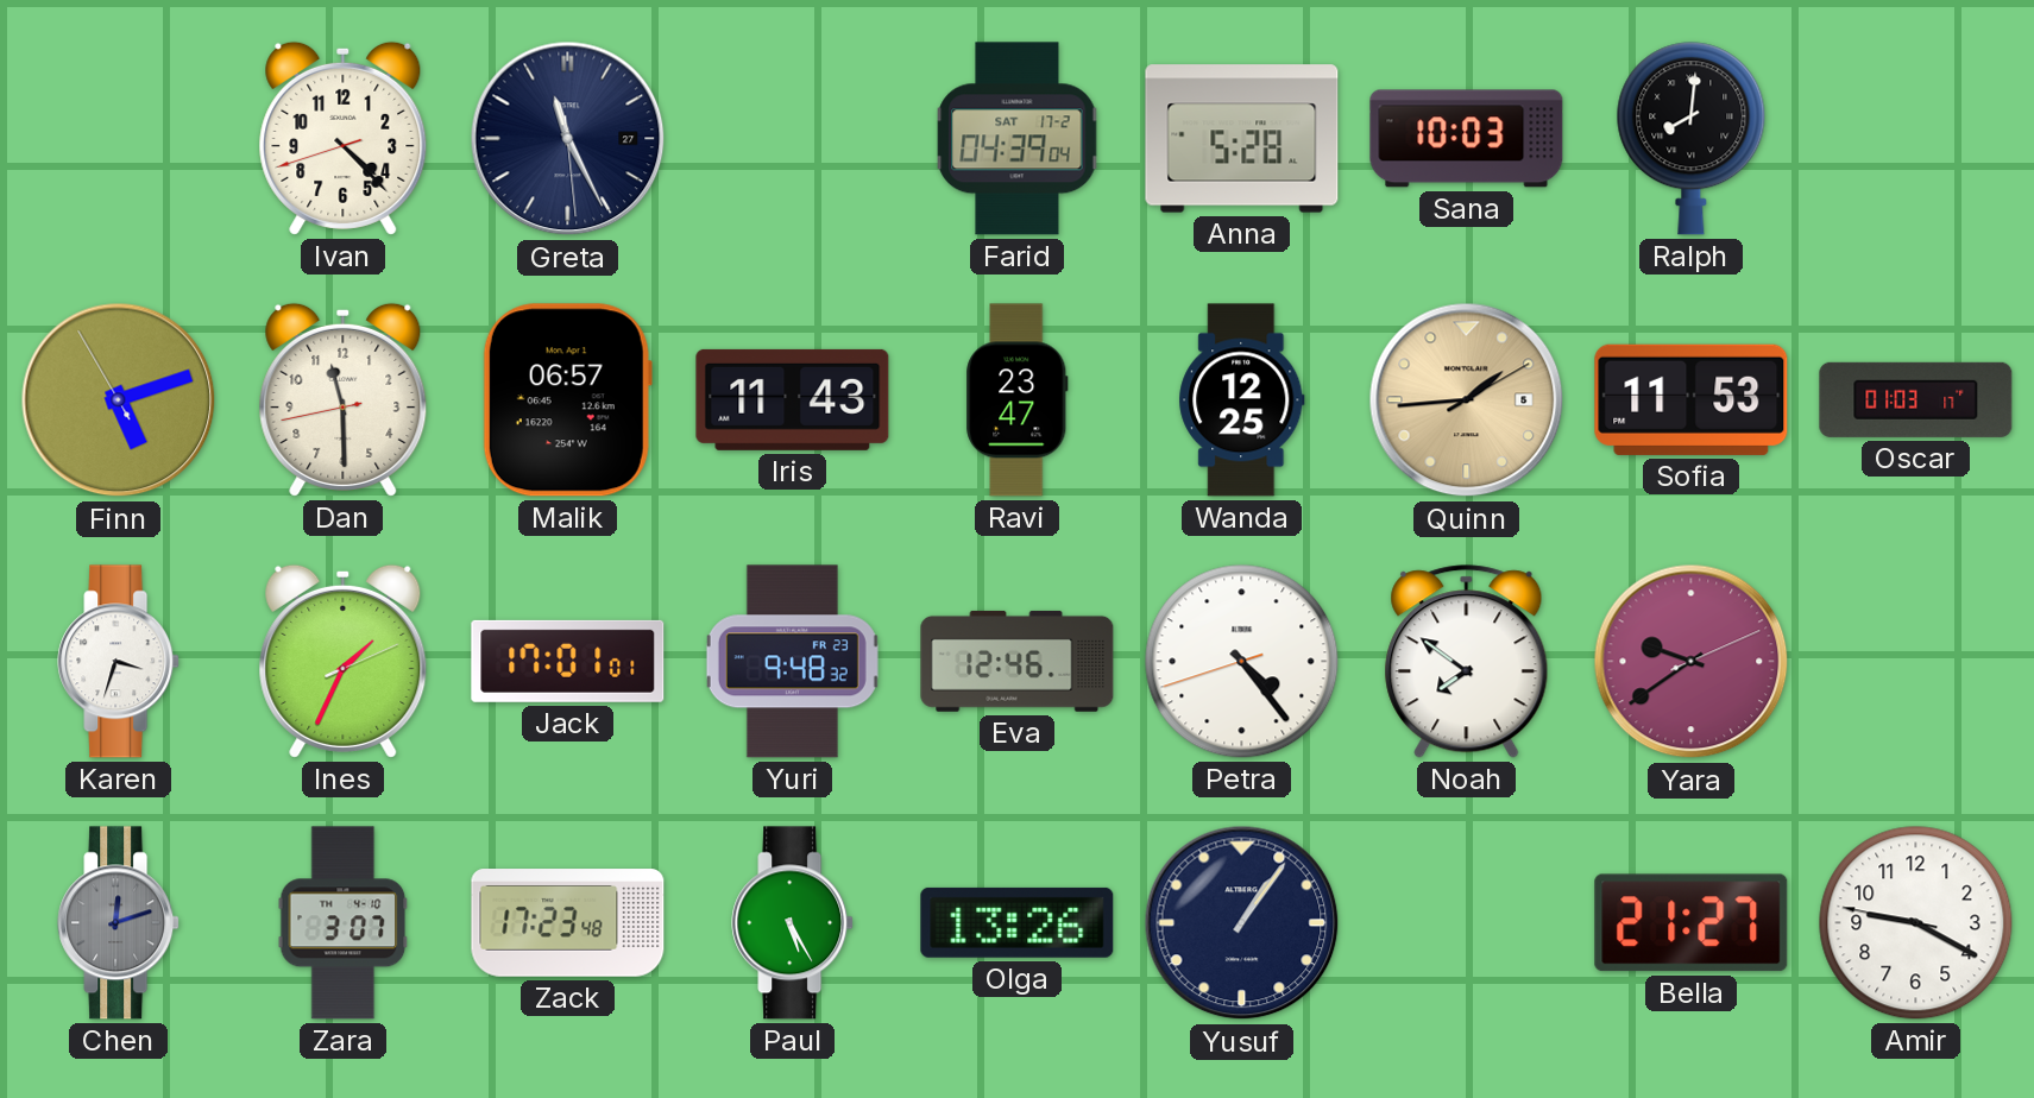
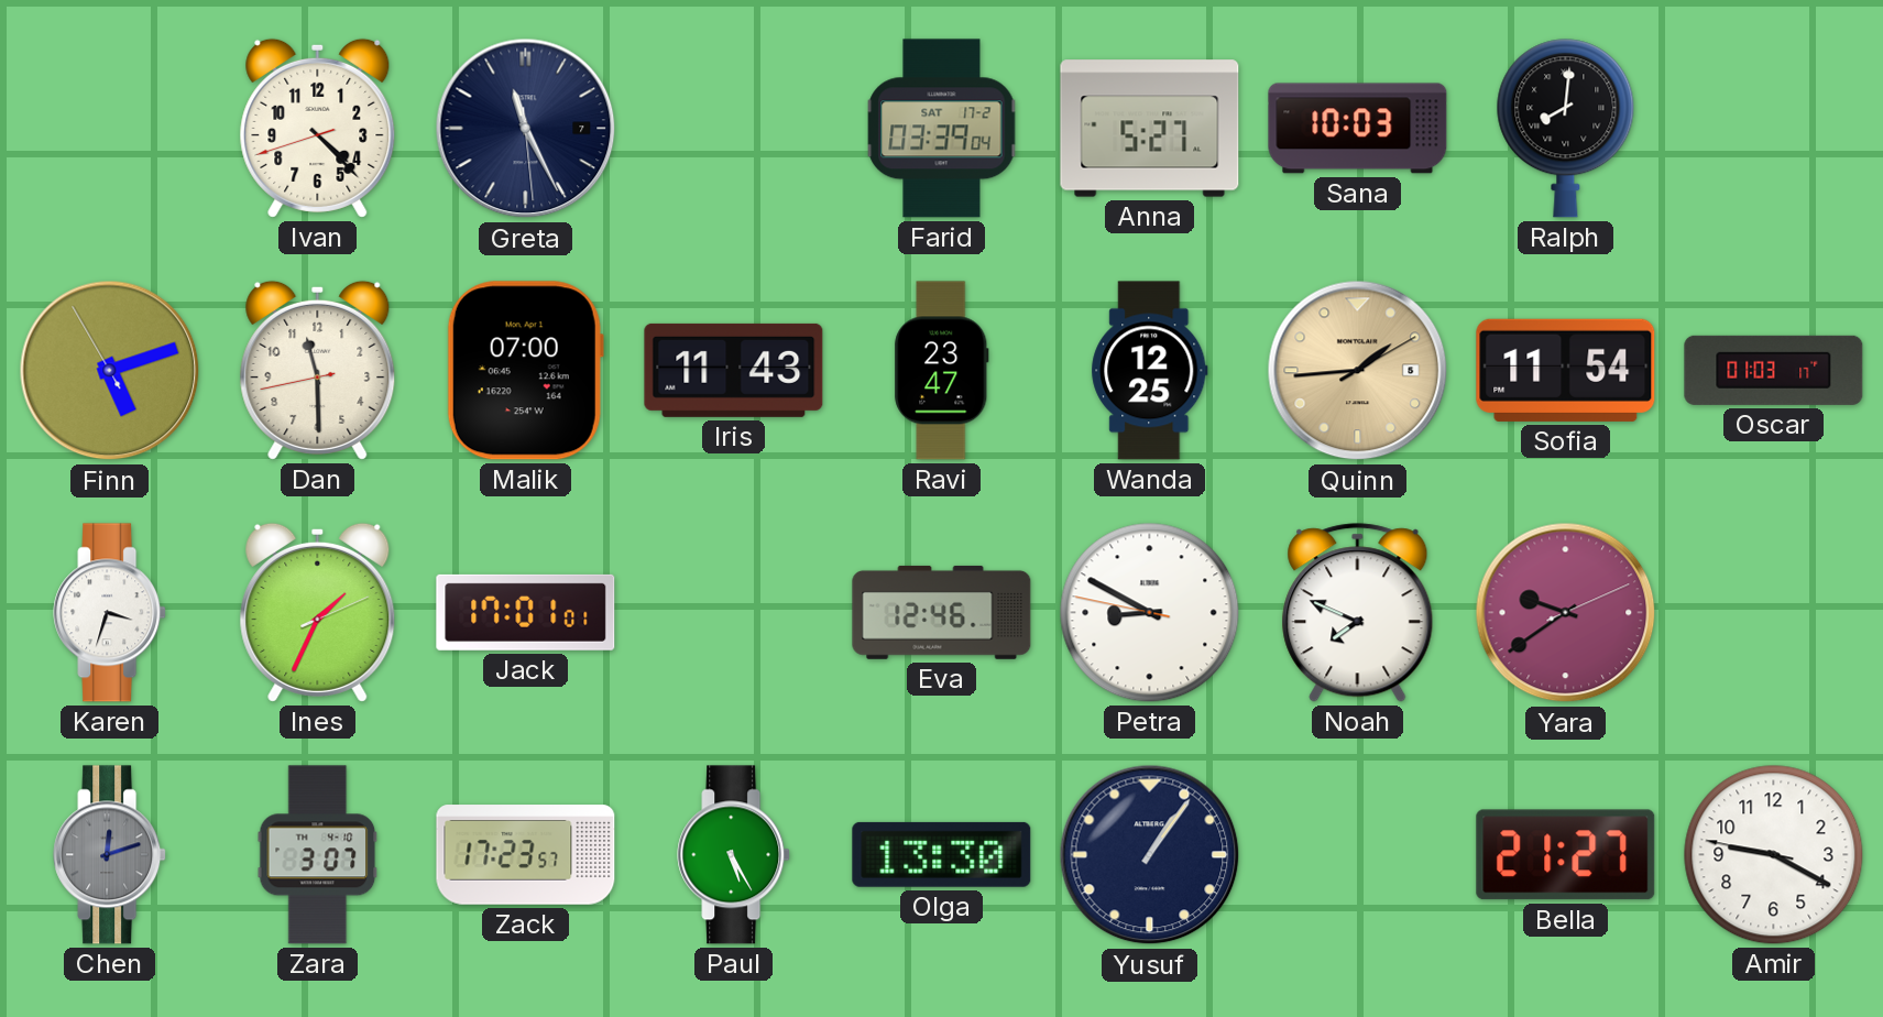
Greta date: 27 -> 7
Farid: 04:39 -> 03:39
Anna: 5:28 -> 5:27
Malik: 06:57 -> 07:00
Sofia: 11:53 -> 11:54
Yuri: 9:48 -> none
Petra: 4:23 -> 8:49
Noah: 7:51 -> 7:49
Zack: 17:23:48 -> 17:23:57
Olga: 13:26 -> 13:30
